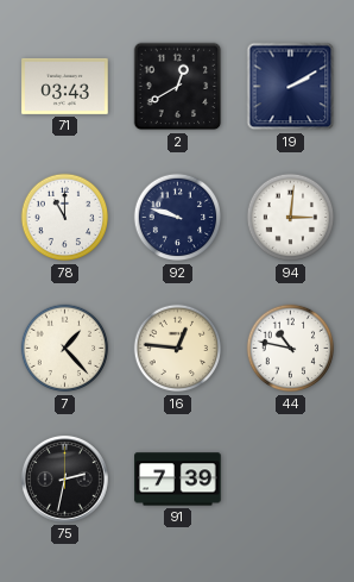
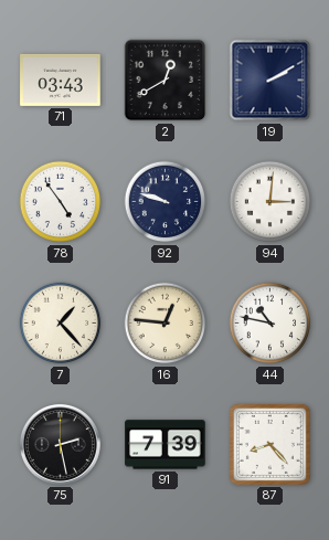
78: 11:00 -> 4:54
75: 2:32 -> 2:28
87: none -> 8:23
